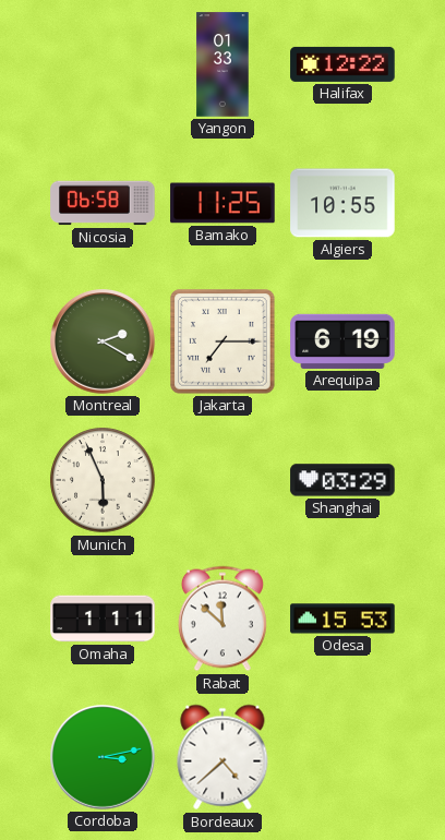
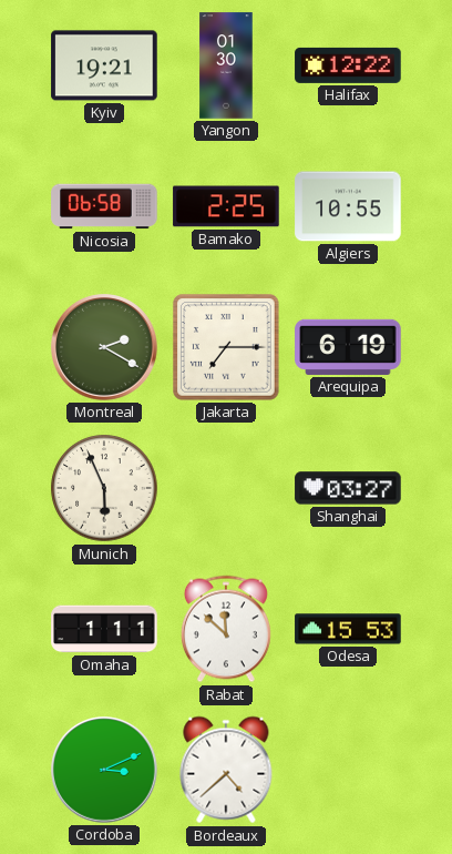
Kyiv: none -> 19:21
Yangon: 01:33 -> 01:30
Bamako: 11:25 -> 2:25
Shanghai: 03:29 -> 03:27
Cordoba: 3:13 -> 3:11
